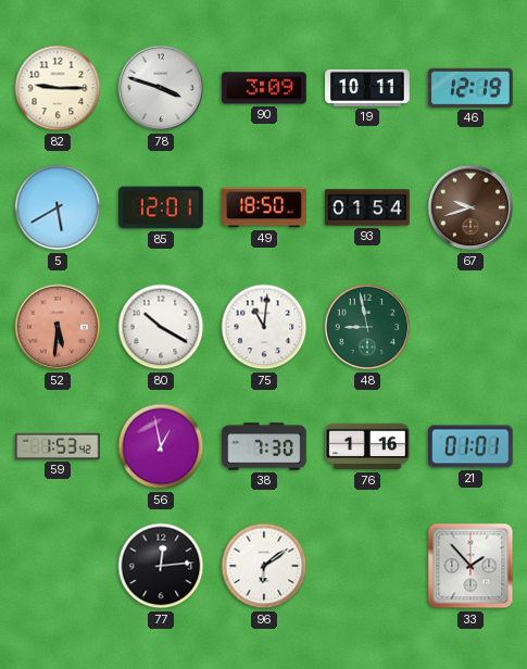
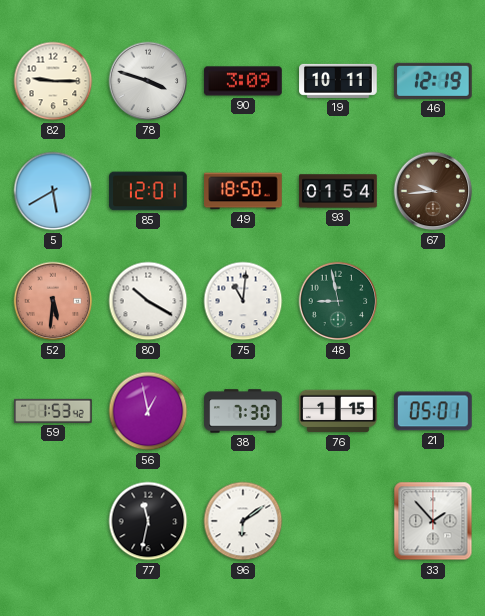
67: 9:42 -> 9:44
76: 1:16 -> 1:15
21: 01:01 -> 05:01
77: 12:14 -> 11:32
